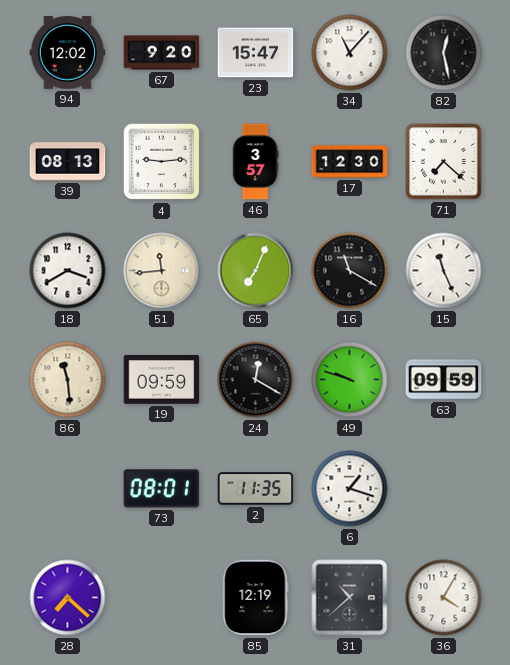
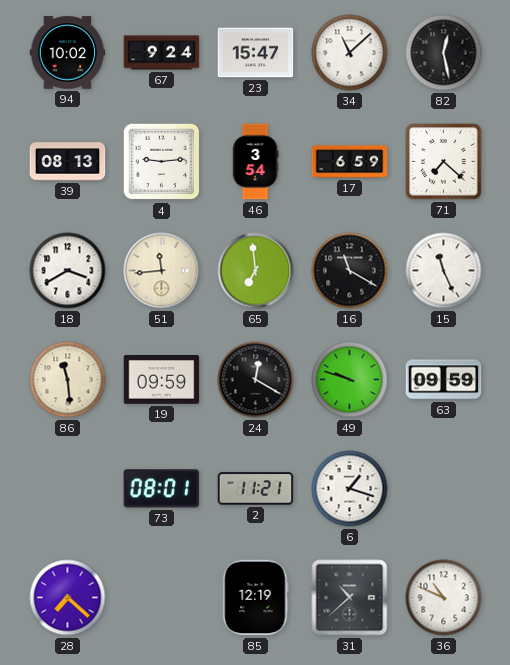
94: 12:02 -> 10:02
67: 9:20 -> 9:24
34: 11:07 -> 11:08
46: 3:57 -> 3:54
17: 12:30 -> 6:59
65: 7:04 -> 6:59
2: 11:35 -> 11:21
36: 4:05 -> 10:49
